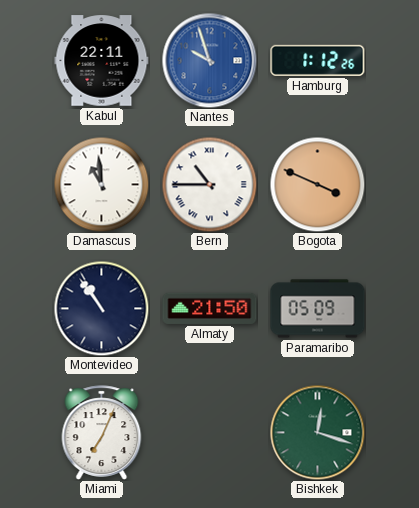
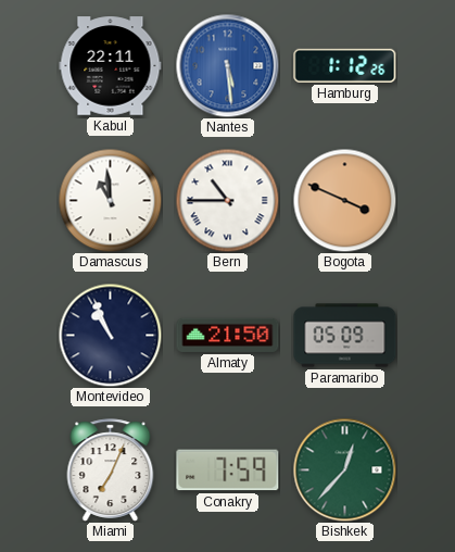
Nantes: 9:57 -> 5:29
Montevideo: 10:54 -> 10:56
Conakry: none -> 7:59
Bishkek: 12:18 -> 12:37
